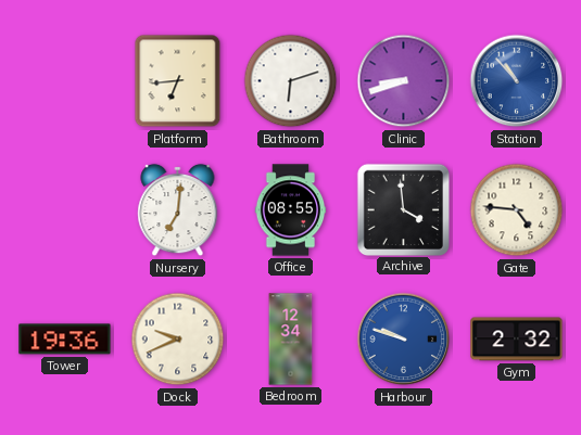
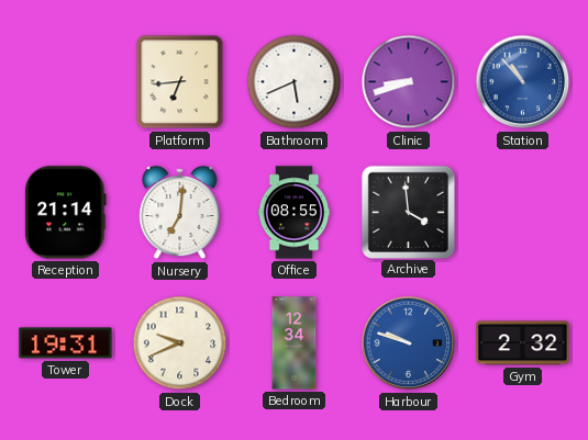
Bathroom: 6:12 -> 5:41
Reception: none -> 21:14
Gate: 4:46 -> none
Tower: 19:36 -> 19:31
